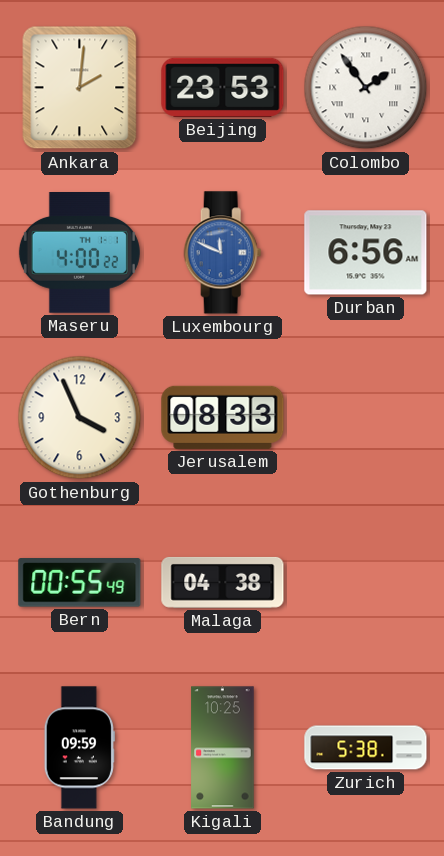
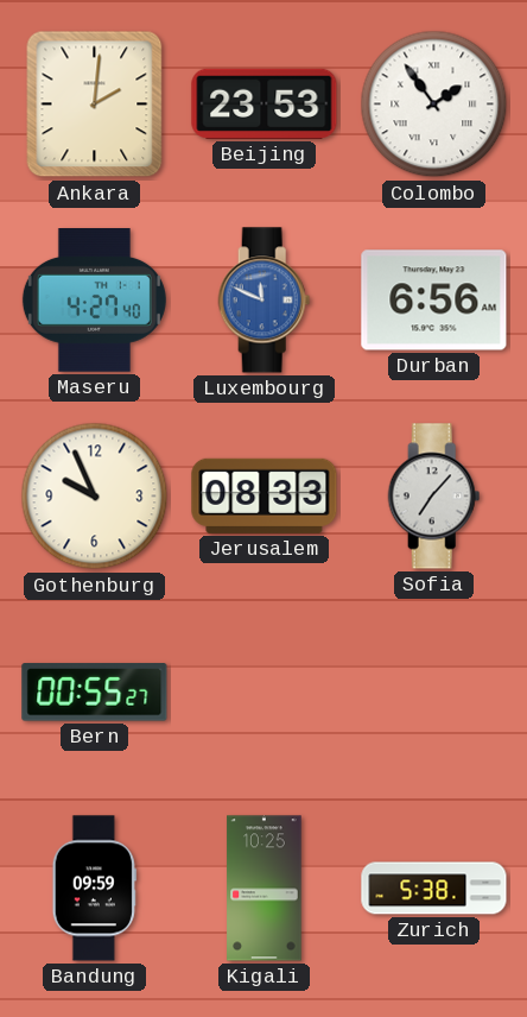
Maseru: 4:00 -> 4:27
Gothenburg: 3:56 -> 9:56
Sofia: none -> 7:07
Bern: 00:55:49 -> 00:55:27
Malaga: 04:38 -> none
